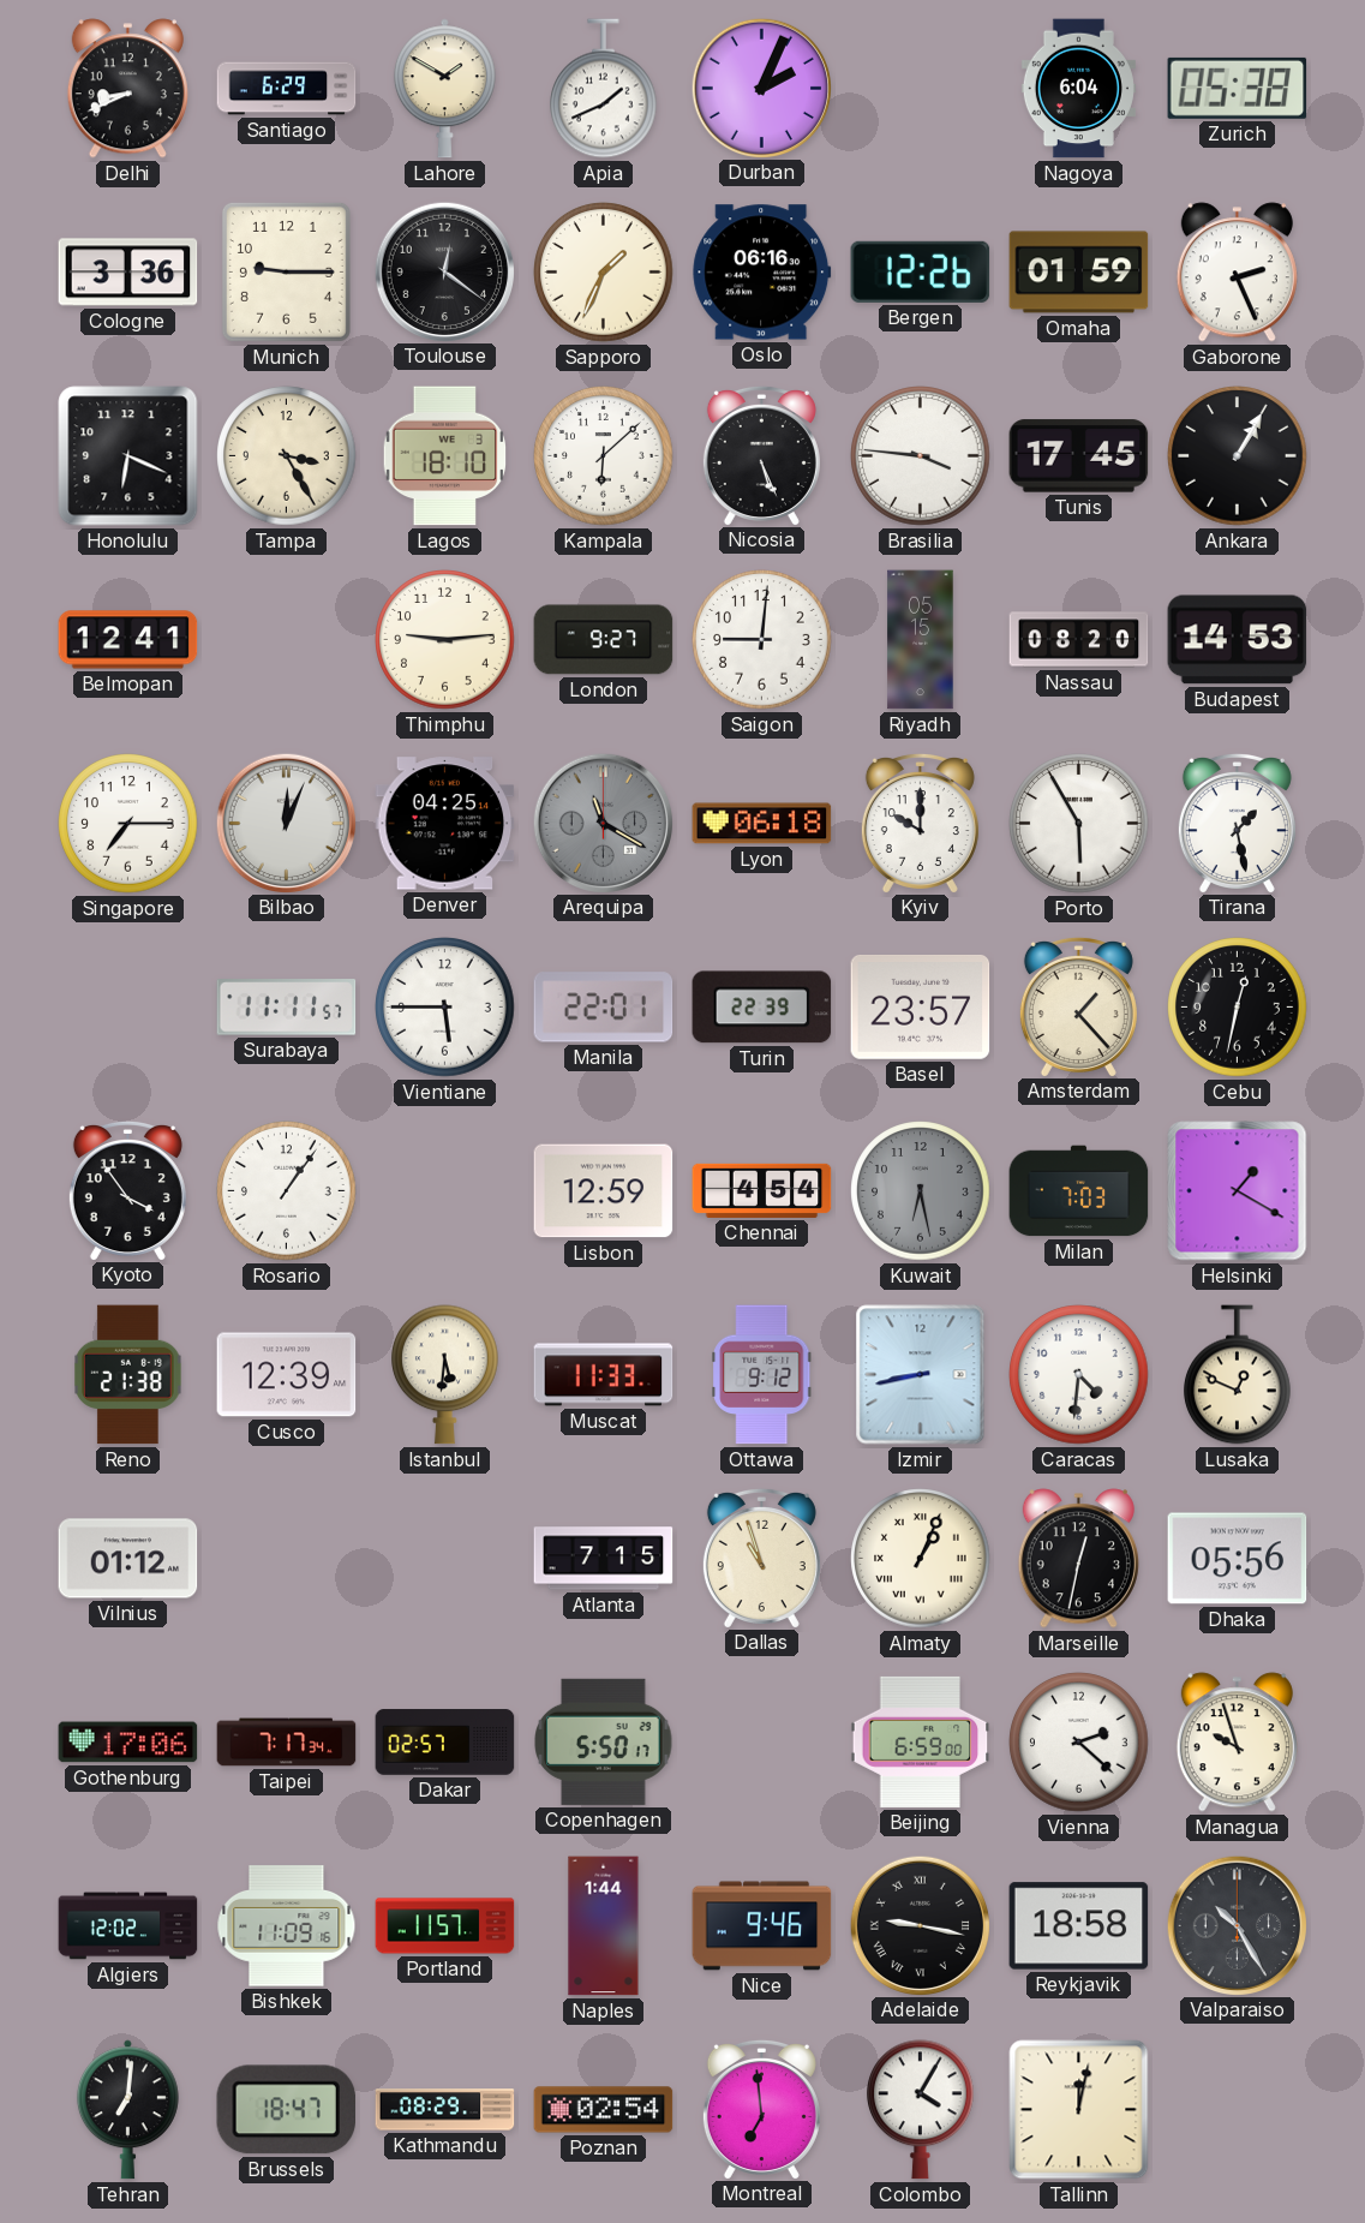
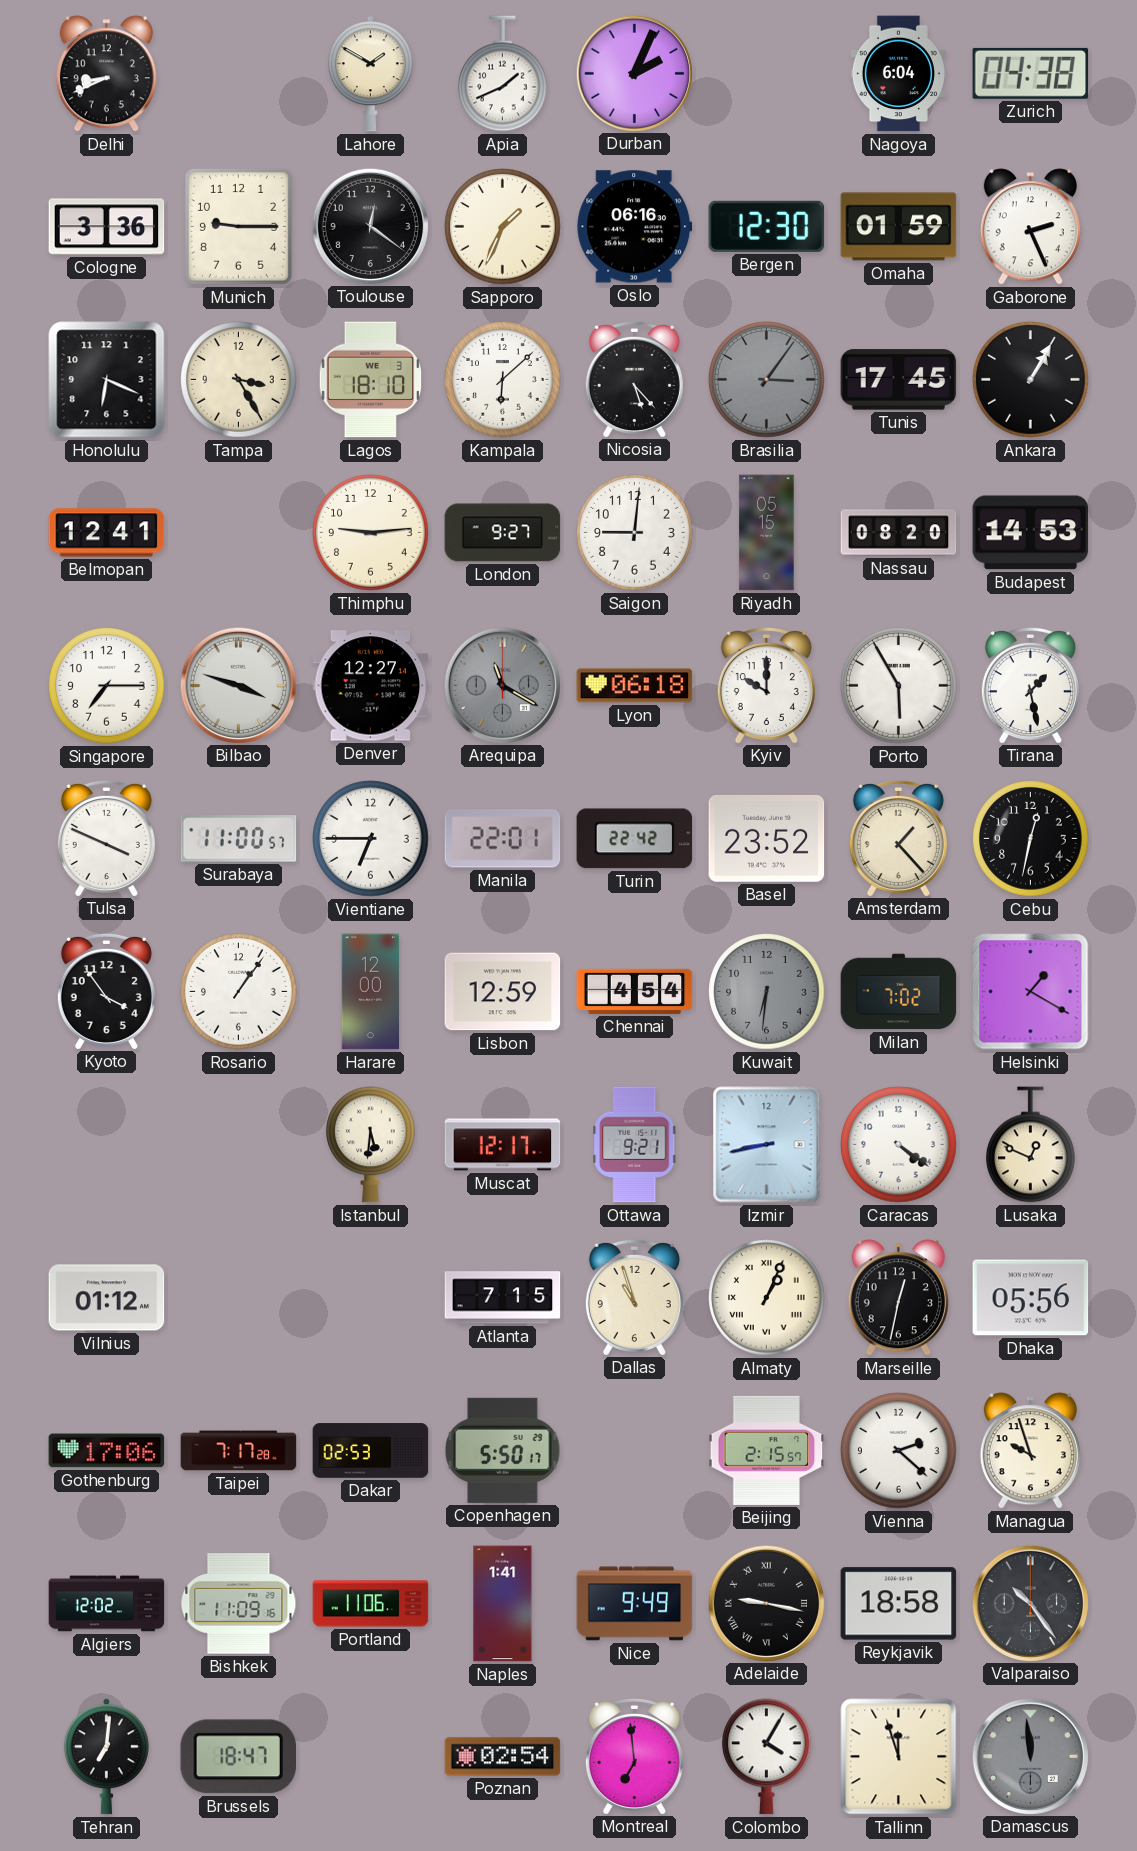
Santiago: 6:29 -> none
Zurich: 05:38 -> 04:38
Bergen: 12:26 -> 12:30
Nicosia: 5:26 -> 5:23
Brasilia: 3:46 -> 3:06
Brasilia dial: white -> grey
Bilbao: 12:04 -> 3:48
Denver: 04:25 -> 12:27
Tulsa: none -> 3:49
Surabaya: 11:11 -> 11:00
Vientiane: 5:45 -> 6:45
Turin: 22:39 -> 22:42
Basel: 23:57 -> 23:52
Harare: none -> 12:00
Kuwait: 6:28 -> 6:31
Milan: 7:03 -> 7:02
Reno: 21:38 -> none
Cusco: 12:39 -> none
Muscat: 11:33 -> 12:17
Ottawa: 9:12 -> 9:21
Caracas: 4:31 -> 4:21
Taipei: 7:17:34 -> 7:17:28
Dakar: 02:57 -> 02:53
Beijing: 6:59 -> 2:15
Portland: 11:57 -> 11:06
Naples: 1:44 -> 1:41
Nice: 9:46 -> 9:49
Valparaiso: 10:25 -> 10:24
Kathmandu: 08:29 -> none
Tallinn: 12:02 -> 11:57
Damascus: none -> 11:59
